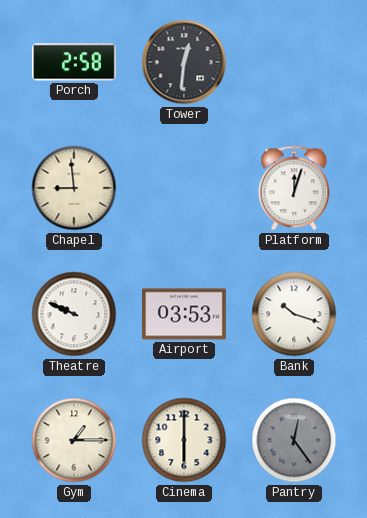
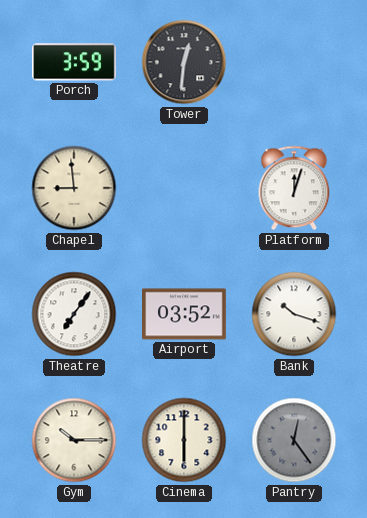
Porch: 2:58 -> 3:59
Theatre: 9:49 -> 7:06
Airport: 03:53 -> 03:52
Gym: 1:15 -> 10:15
